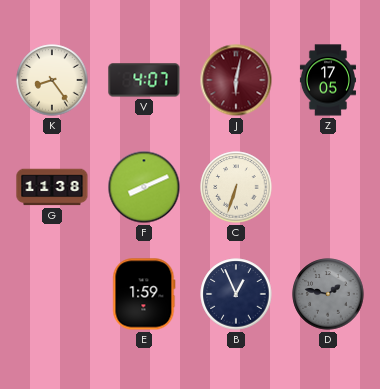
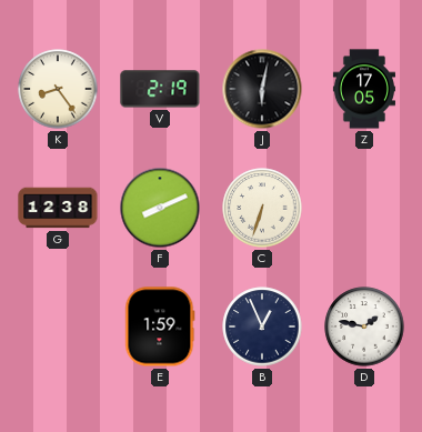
V: 4:07 -> 2:19
J dial: burgundy -> black
G: 11:38 -> 12:38
D dial: grey -> white
